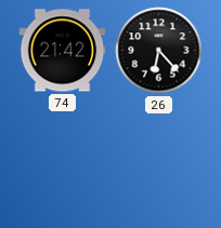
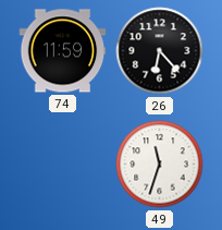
74: 21:42 -> 11:59
49: none -> 11:33
